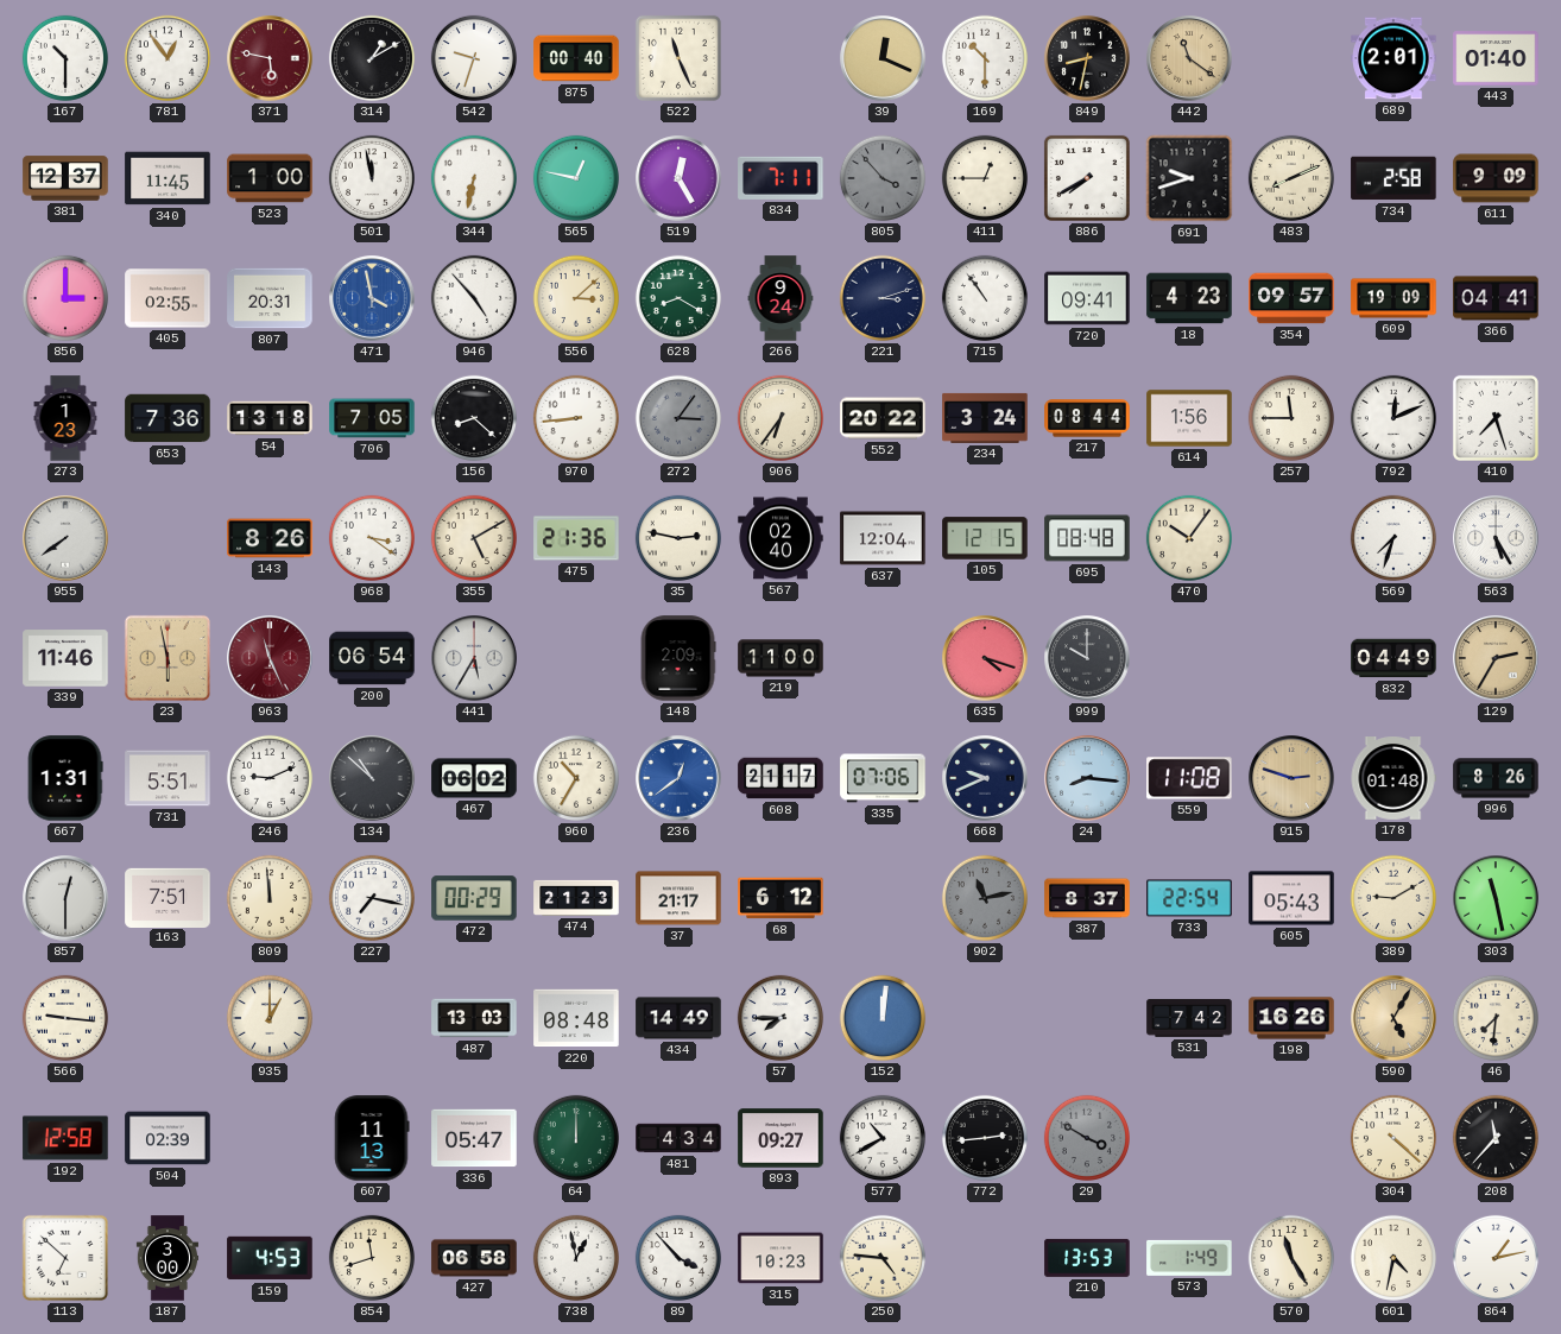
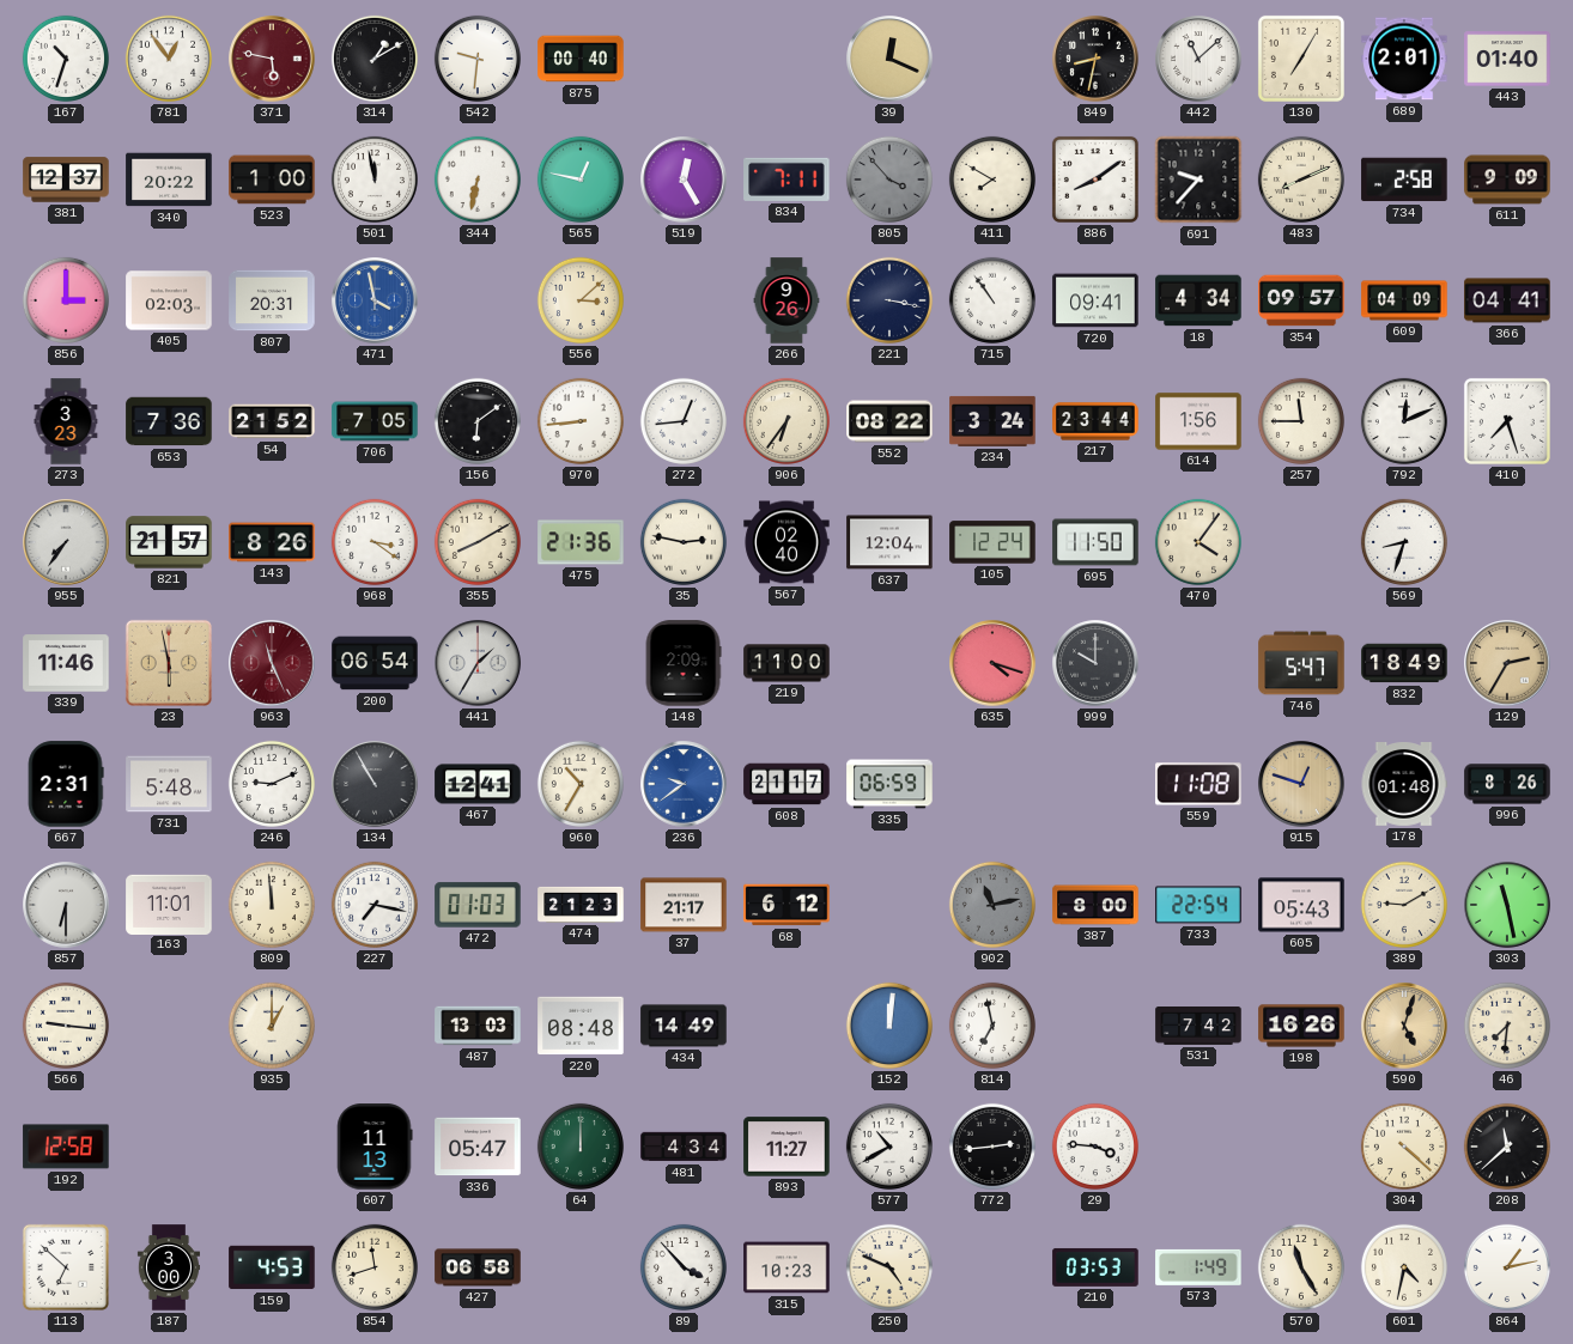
167: 10:30 -> 10:33
542: 9:33 -> 9:31
522: 11:26 -> none
169: 10:30 -> none
442: 11:21 -> 11:08
442 dial: champagne -> white
130: none -> 7:05
340: 11:45 -> 20:22
411: 12:45 -> 7:50
886: 7:40 -> 8:09
691: 9:42 -> 9:37
405: 02:55 -> 02:03
946: 4:53 -> none
628: 8:20 -> none
266: 9:24 -> 9:26
221: 3:12 -> 3:17
18: 4:23 -> 4:34
609: 19:09 -> 04:09
273: 1:23 -> 3:23
54: 13:18 -> 21:52
156: 8:22 -> 6:09
272: 3:06 -> 12:44
272 dial: grey -> white
552: 20:22 -> 08:22
217: 08:44 -> 23:44
955: 7:39 -> 7:36
821: none -> 21:57
355: 5:10 -> 8:10
105: 12:15 -> 12:24
695: 08:48 -> 11:50
470: 10:06 -> 4:06
569: 7:33 -> 8:33
563: 5:25 -> none
441: 5:35 -> 1:35
746: none -> 5:47
832: 04:49 -> 18:49
667: 1:31 -> 2:31
731: 5:51 -> 5:48
134: 10:52 -> 10:55
467: 06:02 -> 12:41
236: 12:39 -> 9:39
335: 07:06 -> 06:59
668: 9:41 -> none
24: 8:16 -> none
915: 2:48 -> 12:48
857: 12:30 -> 6:30
163: 7:51 -> 11:01
472: 00:29 -> 01:03
387: 8:37 -> 8:00
57: 7:45 -> none
814: none -> 6:58
590: 5:05 -> 5:03
504: 02:39 -> none
893: 09:27 -> 11:27
29: 3:50 -> 3:46
29 dial: grey -> white
208: 11:37 -> 11:38
738: 12:58 -> none
250: 4:46 -> 4:49
210: 13:53 -> 03:53
